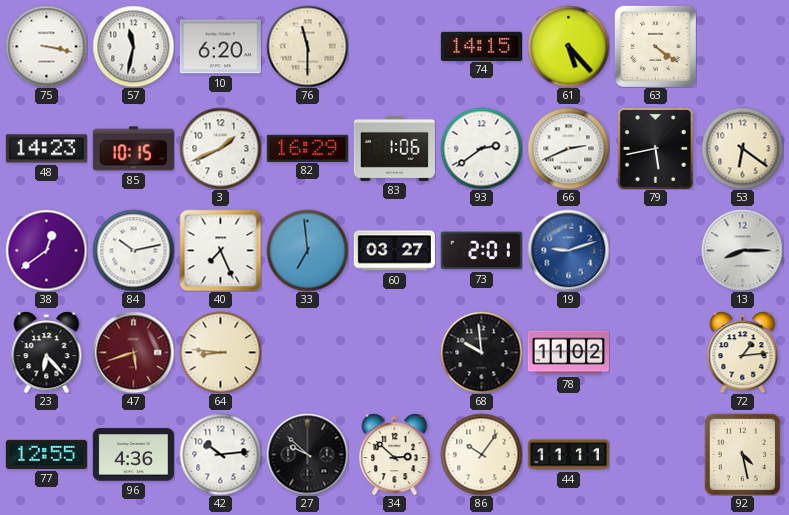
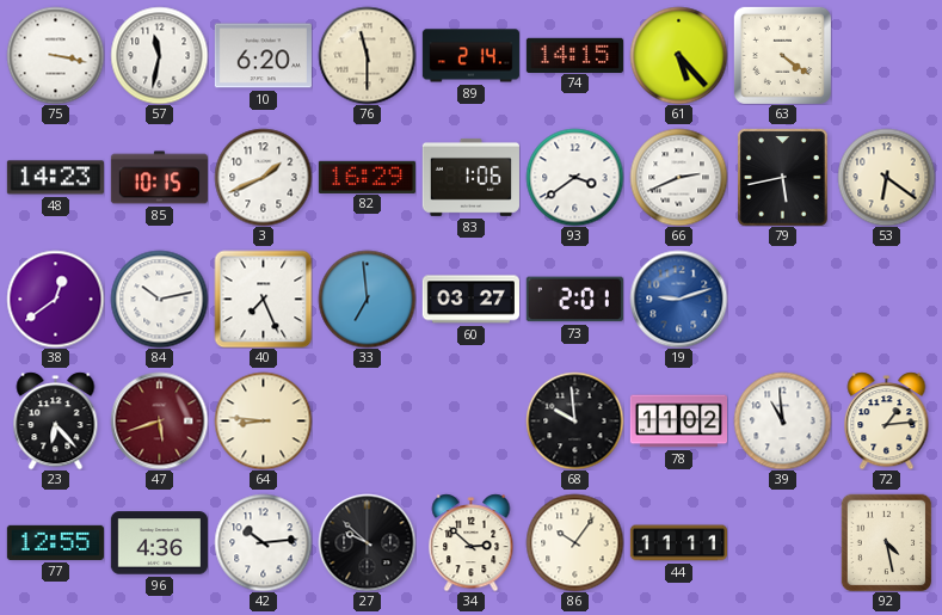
89: none -> 2:14
93: 2:39 -> 3:39
13: 8:15 -> none
39: none -> 10:59
